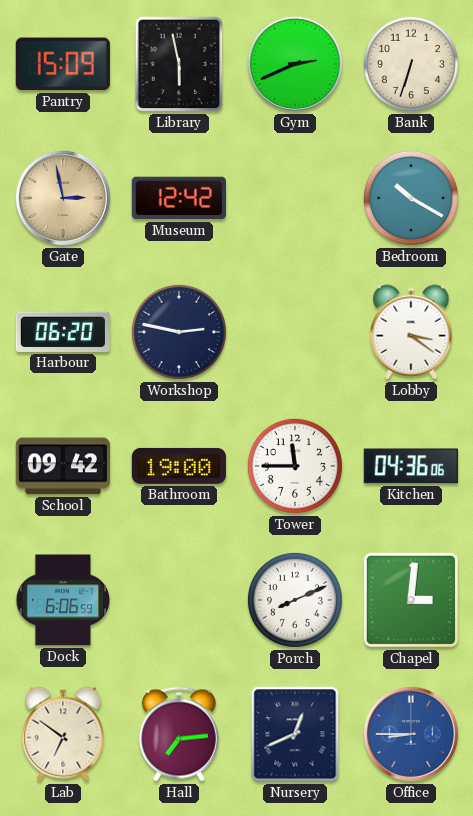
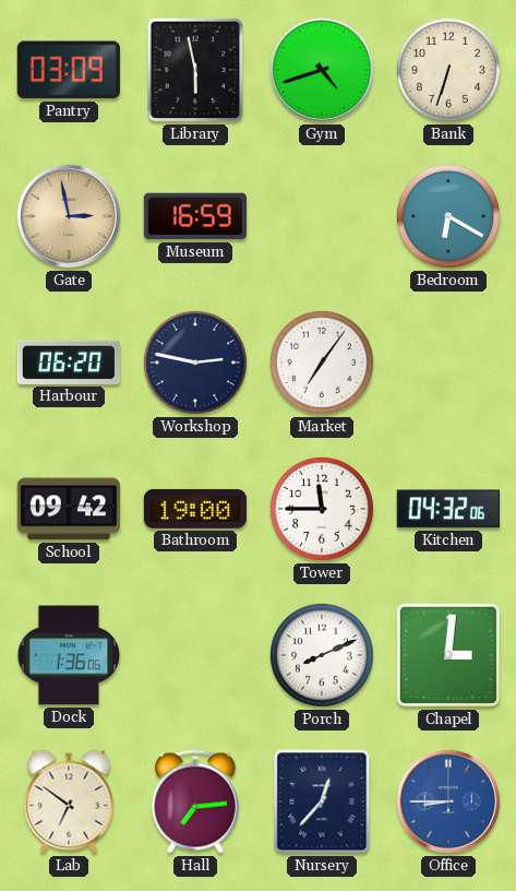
Pantry: 15:09 -> 03:09
Gym: 2:41 -> 4:42
Museum: 12:42 -> 16:59
Bedroom: 10:20 -> 6:20
Market: none -> 7:06
Lobby: 3:21 -> none
Kitchen: 04:36 -> 04:32
Dock: 6:06 -> 1:36
Nursery: 12:41 -> 12:37
